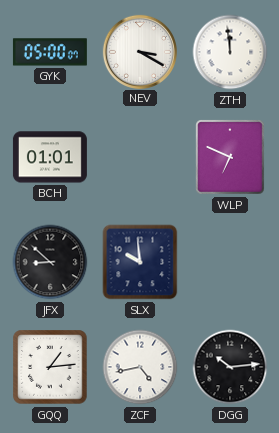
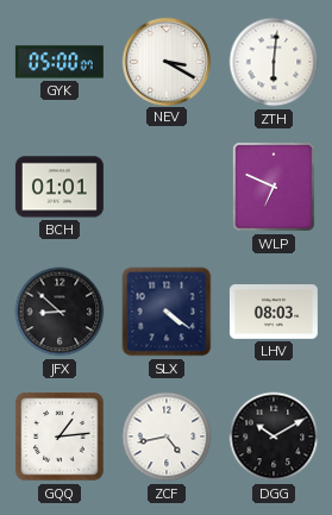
ZTH: 11:59 -> 6:01
SLX: 9:59 -> 4:21
LHV: none -> 08:03
DGG: 10:14 -> 10:10
